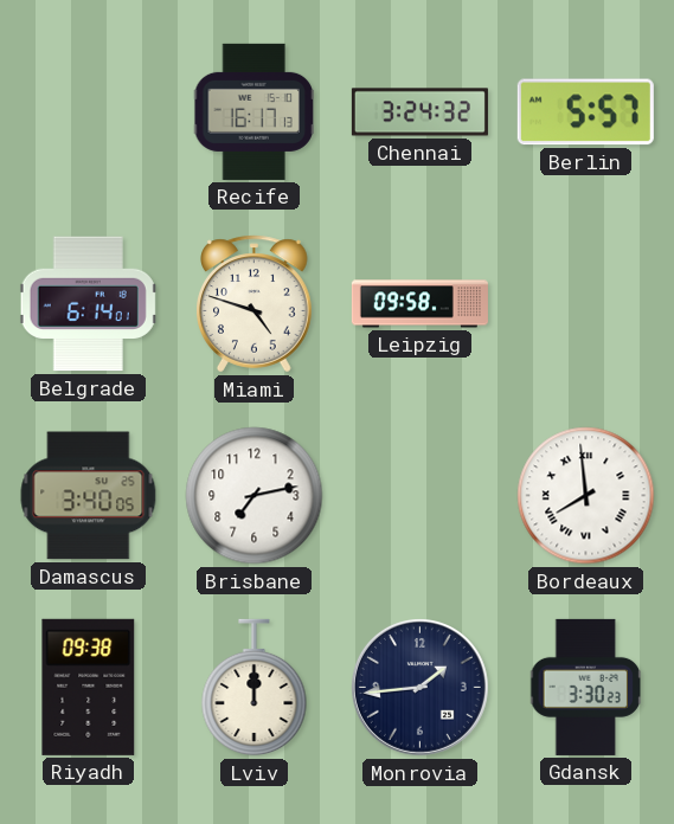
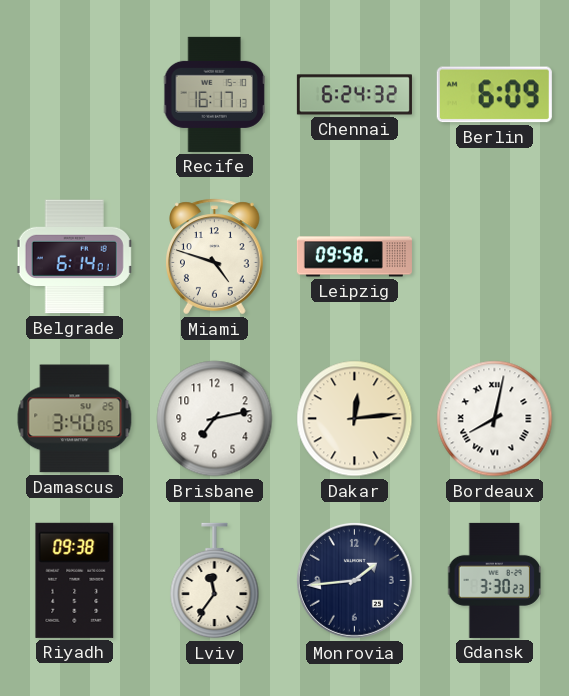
Chennai: 3:24 -> 6:24
Berlin: 5:57 -> 6:09
Dakar: none -> 12:14
Bordeaux: 7:59 -> 8:02
Lviv: 12:00 -> 11:36
